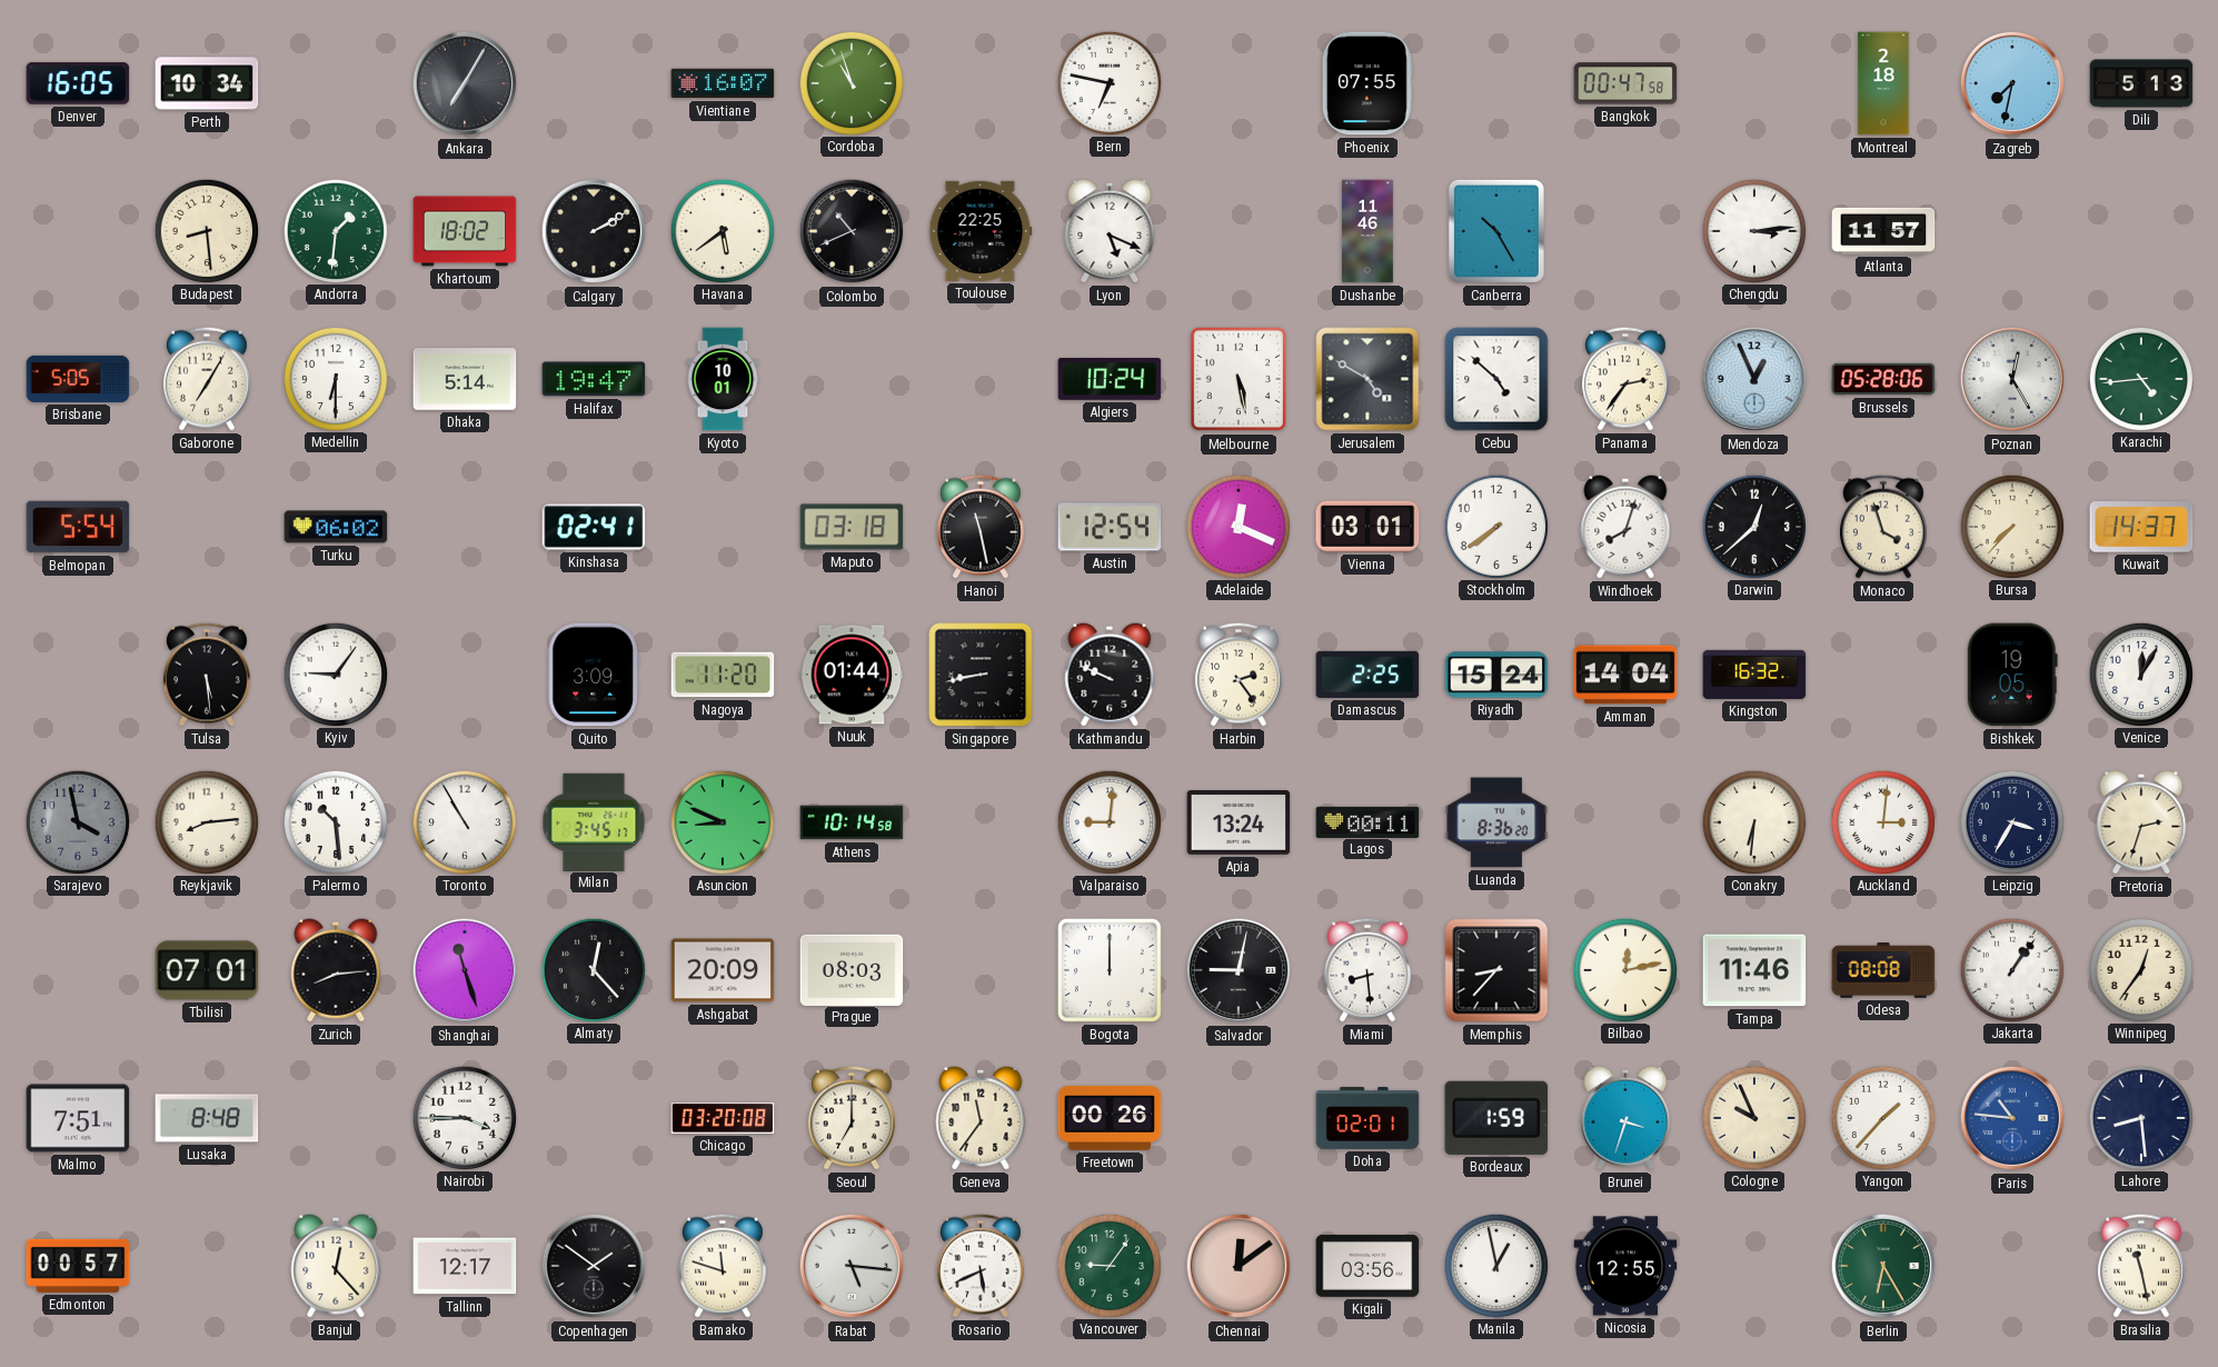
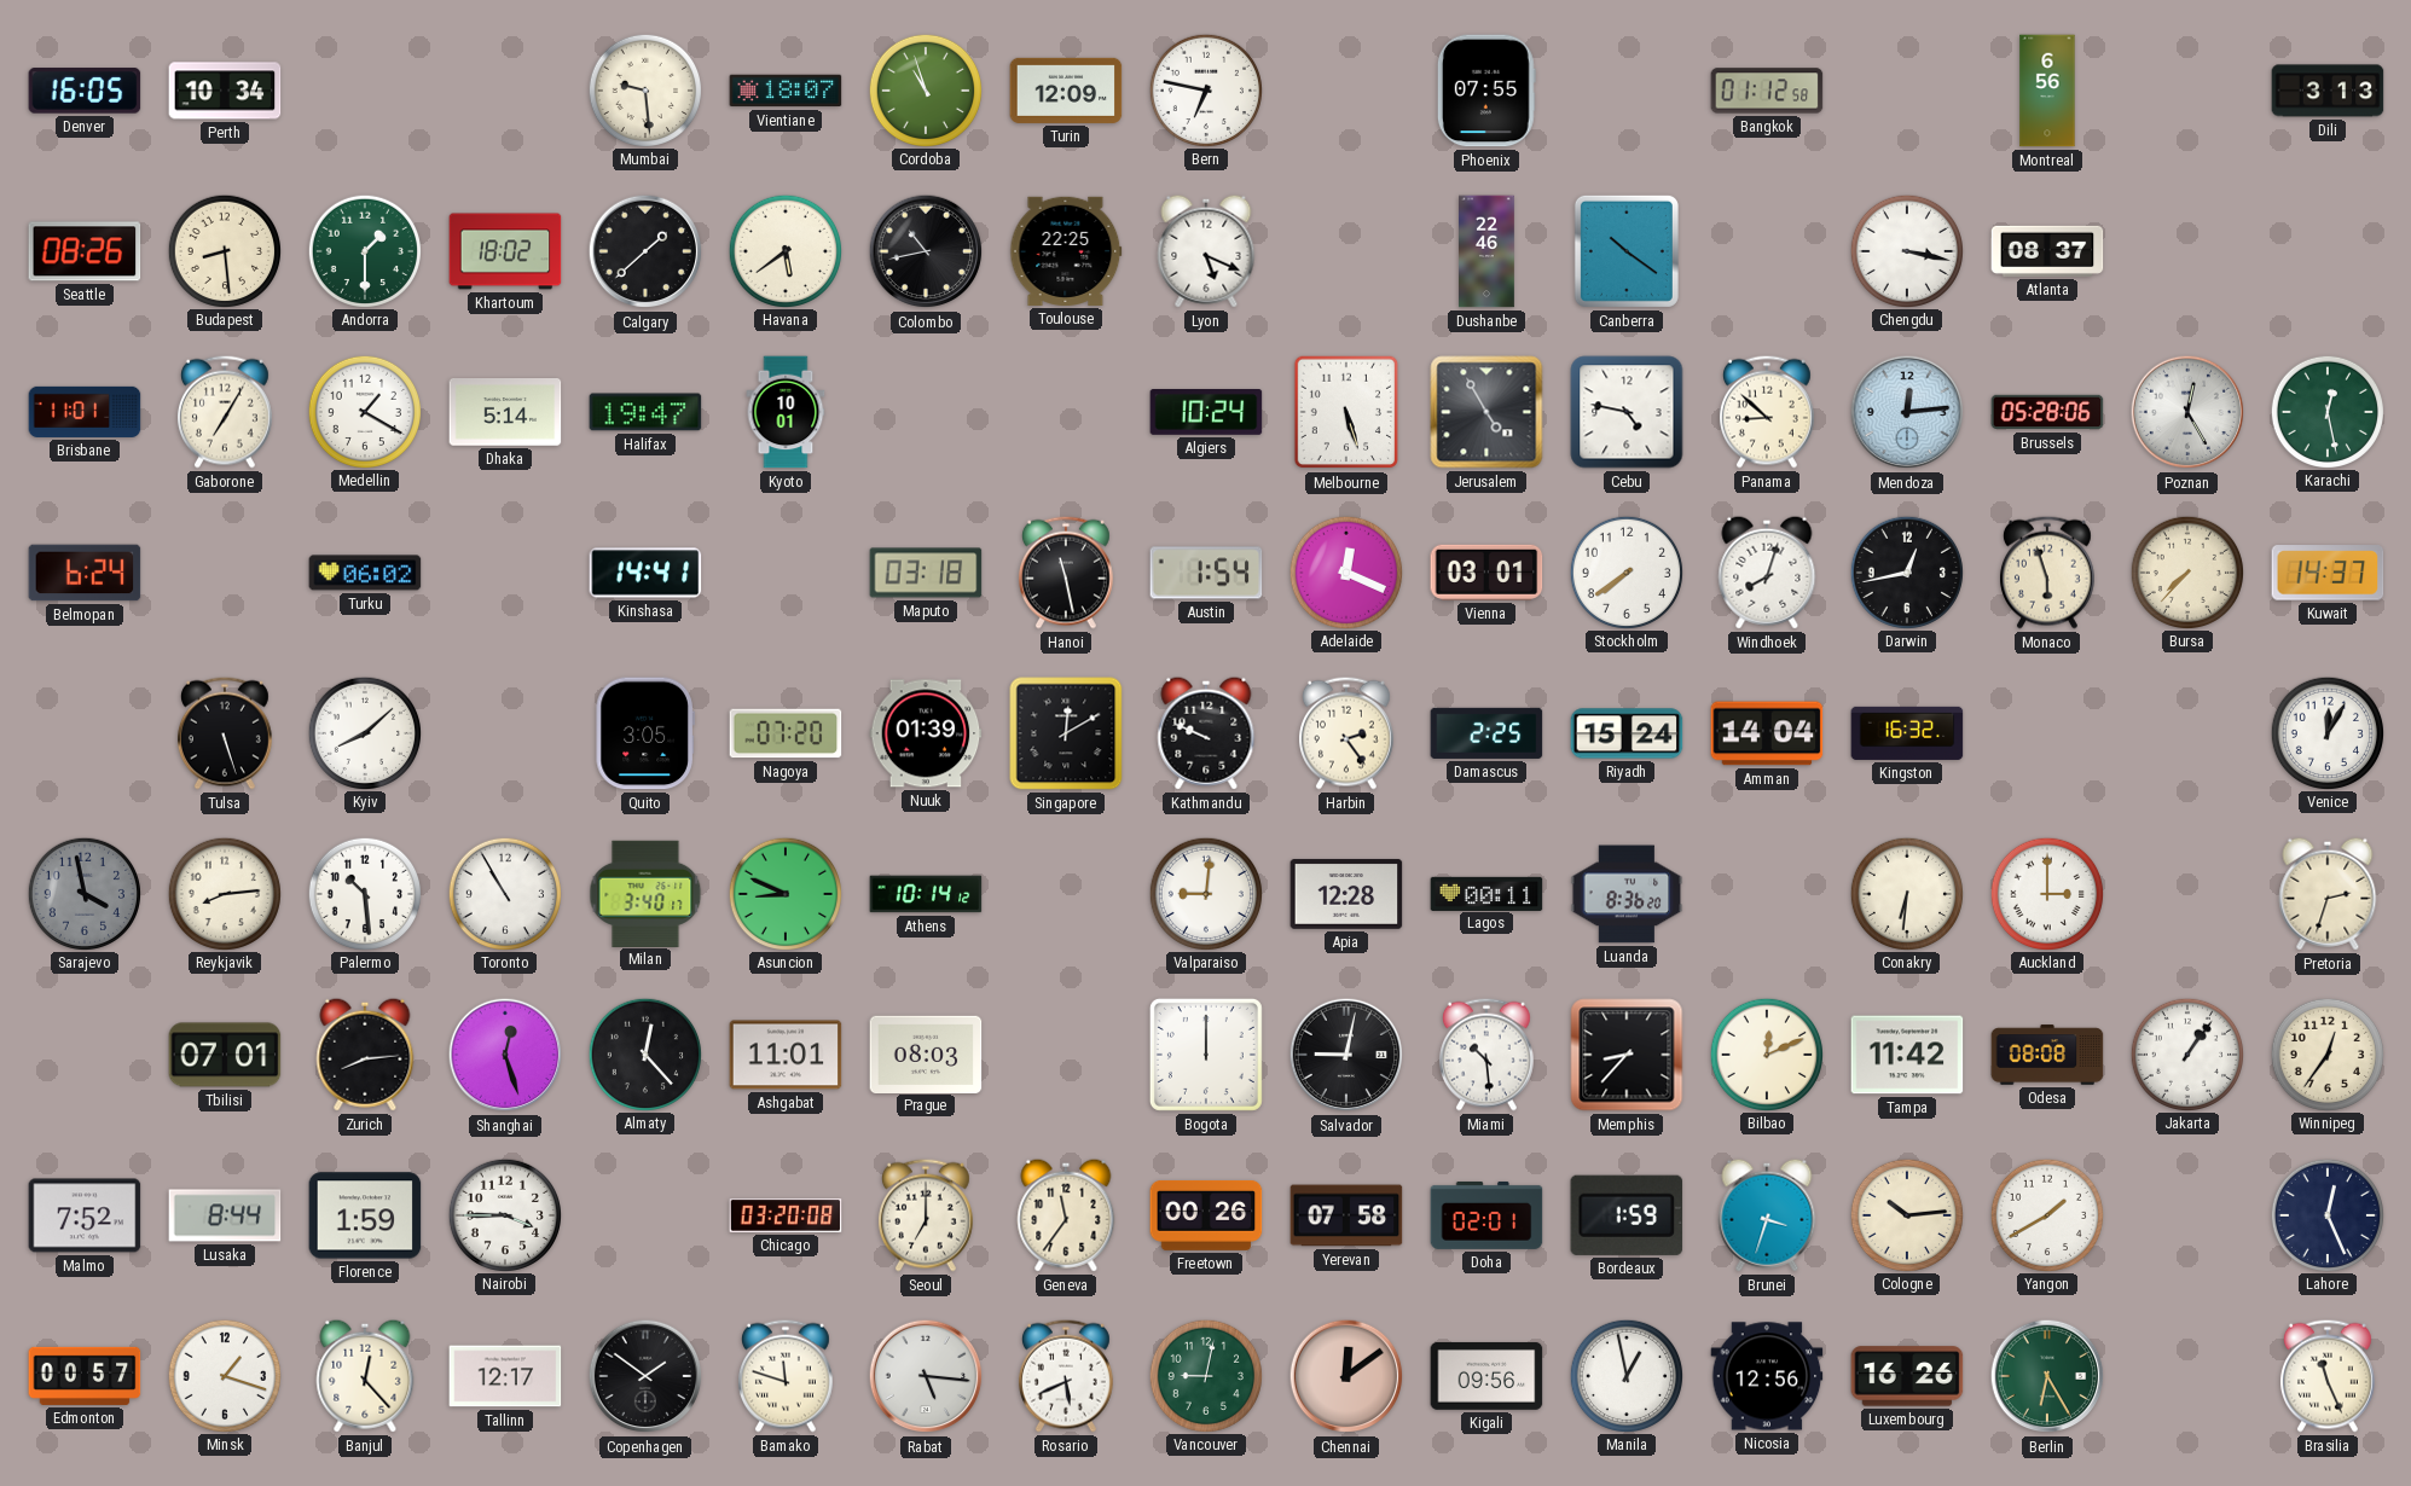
Ankara: 7:05 -> none
Mumbai: none -> 9:29
Vientiane: 16:07 -> 18:07
Turin: none -> 12:09
Bangkok: 00:47 -> 01:12
Montreal: 2:18 -> 6:56
Zagreb: 7:32 -> none
Dili: 5:13 -> 3:13
Seattle: none -> 08:26
Andorra: 1:31 -> 1:30
Calgary: 2:10 -> 1:38
Colombo: 10:41 -> 10:43
Dushanbe: 11:46 -> 22:46
Canberra: 10:25 -> 10:21
Chengdu: 3:14 -> 3:17
Atlanta: 11:57 -> 08:37
Brisbane: 5:05 -> 11:01
Medellin: 6:30 -> 1:20
Melbourne: 5:28 -> 5:27
Jerusalem: 4:50 -> 4:55
Cebu: 4:52 -> 4:47
Panama: 2:36 -> 8:52
Mendoza: 12:56 -> 12:14
Karachi: 4:44 -> 12:28
Belmopan: 5:54 -> 6:24
Kinshasa: 02:41 -> 14:41
Austin: 12:54 -> 1:54
Darwin: 12:38 -> 12:43
Monaco: 3:57 -> 5:57
Tulsa: 5:29 -> 5:27
Kyiv: 9:06 -> 8:08
Quito: 3:09 -> 3:05
Nagoya: 11:20 -> 07:20
Nuuk: 01:44 -> 01:39
Singapore: 8:43 -> 12:10
Bishkek: 19:05 -> none
Milan: 3:45 -> 3:40
Athens: 10:14:58 -> 10:14:12
Apia: 13:24 -> 12:28
Auckland: 3:01 -> 3:00
Leipzig: 3:35 -> none
Shanghai: 11:27 -> 12:27
Ashgabat: 20:09 -> 11:01
Miami: 8:29 -> 10:29
Bilbao: 12:13 -> 12:11
Tampa: 11:46 -> 11:42
Malmo: 7:51 -> 7:52
Lusaka: 8:48 -> 8:44
Florence: none -> 1:59
Yerevan: none -> 07:58
Cologne: 9:56 -> 10:14
Yangon: 1:37 -> 1:40
Paris: 10:46 -> none
Lahore: 8:29 -> 12:26
Minsk: none -> 1:18
Vancouver: 9:06 -> 9:02
Kigali: 03:56 -> 09:56
Nicosia: 12:55 -> 12:56
Luxembourg: none -> 16:26
Brasilia: 11:28 -> 11:26
